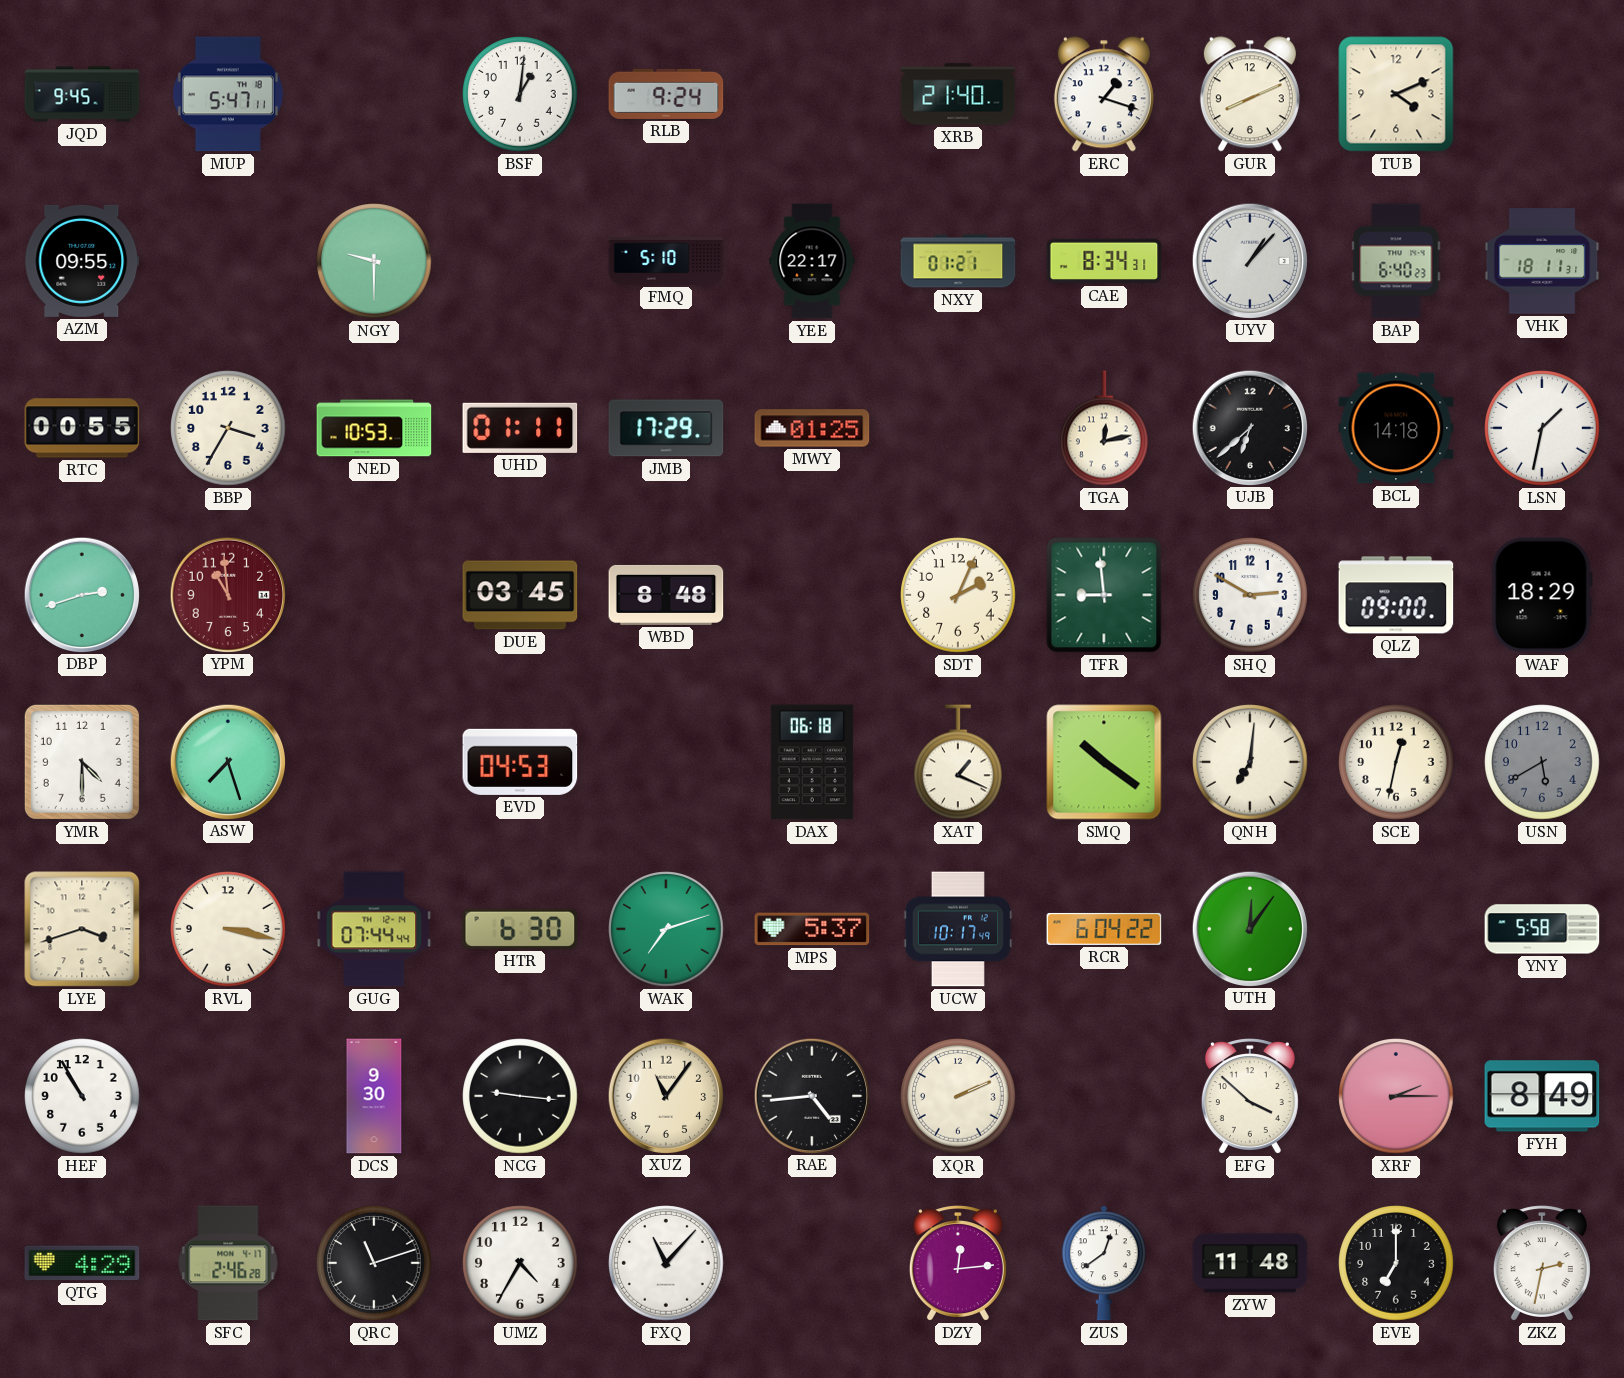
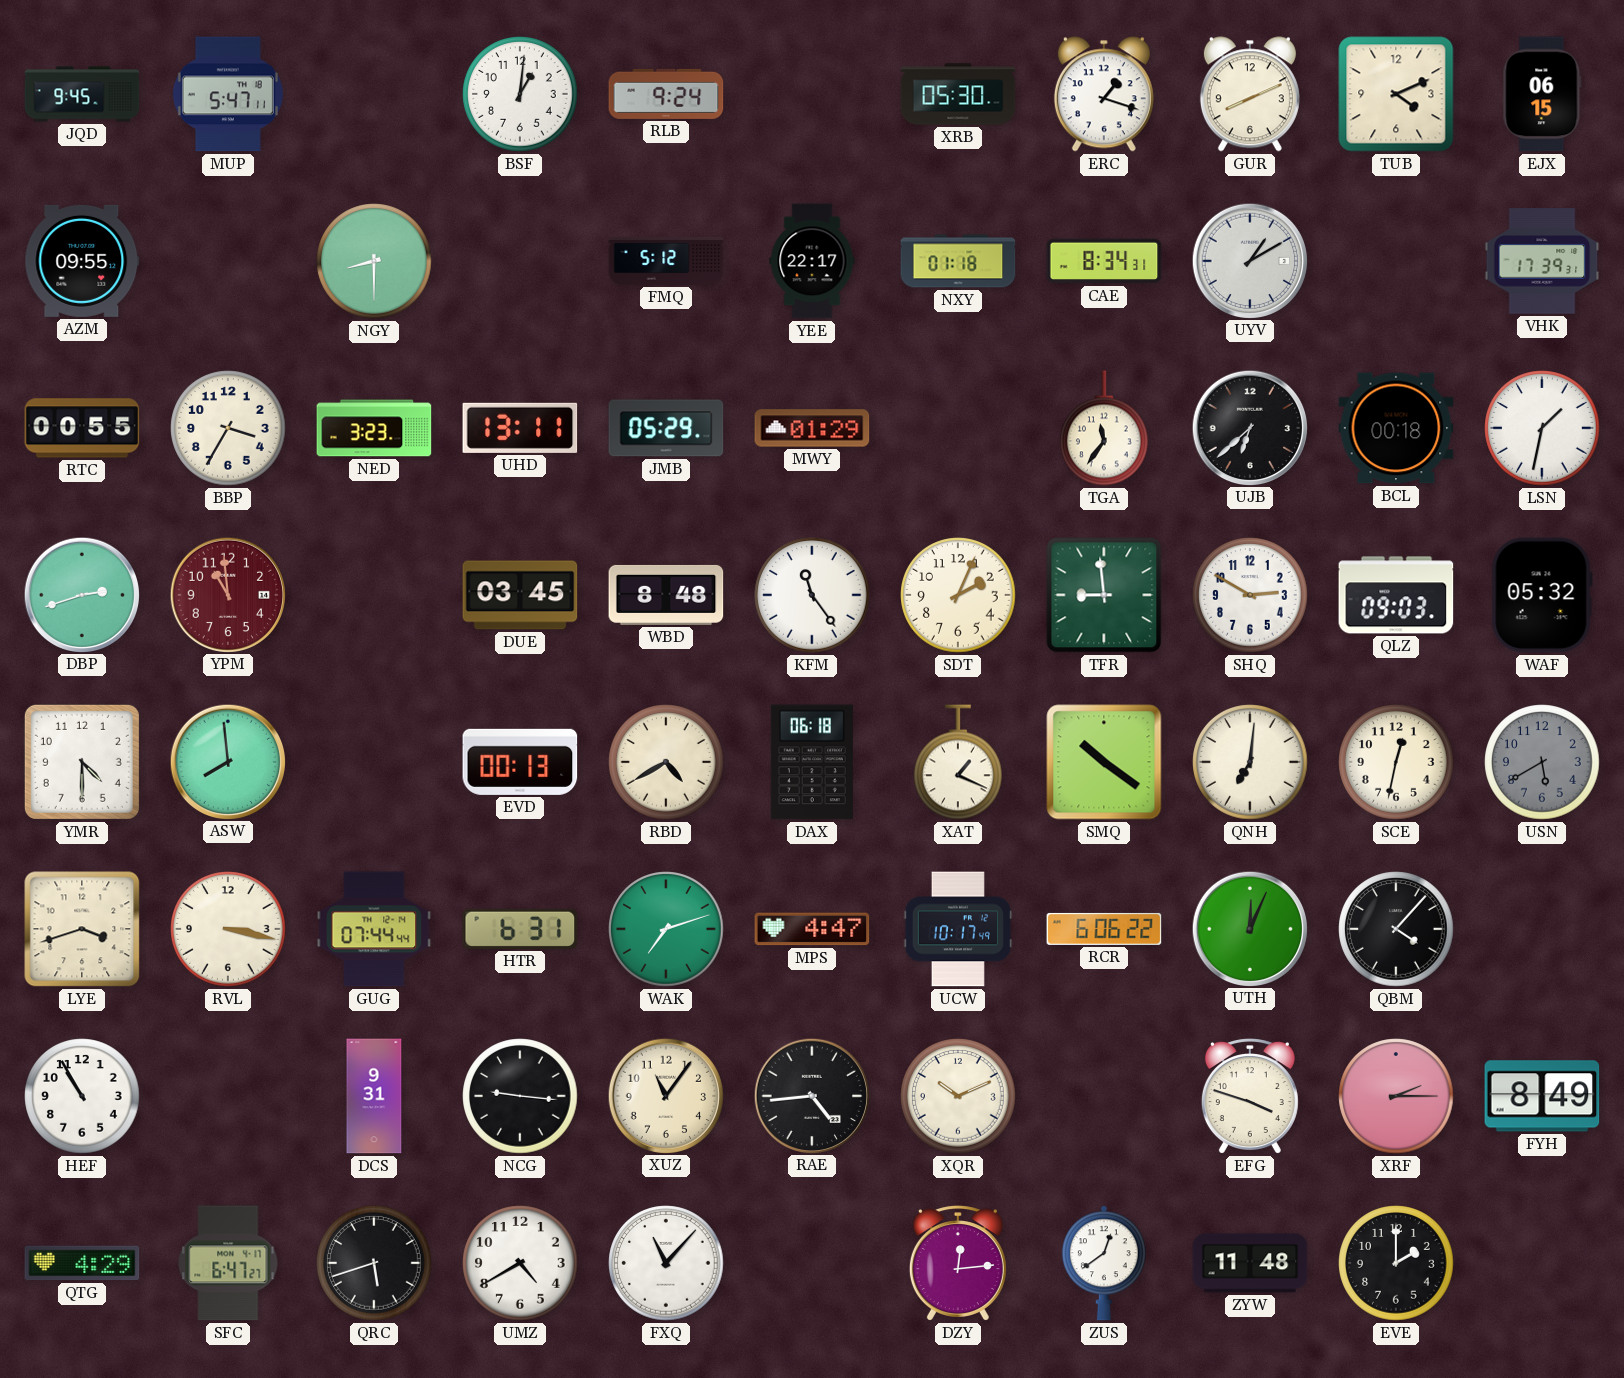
XRB: 21:40 -> 05:30
EJX: none -> 06:15
NGY: 9:30 -> 8:30
FMQ: 5:10 -> 5:12
NXY: 01:21 -> 01:18
UYV: 1:07 -> 1:10
BAP: 6:40 -> none
VHK: 18:11 -> 17:39
NED: 10:53 -> 3:23
UHD: 01:11 -> 13:11
JMB: 17:29 -> 05:29
MWY: 01:25 -> 01:29
TGA: 12:13 -> 11:36
BCL: 14:18 -> 00:18
KFM: none -> 11:24
QLZ: 09:00 -> 09:03
WAF: 18:29 -> 05:32
ASW: 7:27 -> 7:59
EVD: 04:53 -> 00:13
RBD: none -> 4:40
HTR: 6:30 -> 6:31
MPS: 5:37 -> 4:47
RCR: 6:04 -> 6:06
UTH: 12:06 -> 12:04
QBM: none -> 4:07
YNY: 5:58 -> none
DCS: 9:30 -> 9:31
XQR: 2:11 -> 10:11
EFG: 3:52 -> 3:48
SFC: 2:46 -> 6:47
QRC: 11:12 -> 5:42
UMZ: 4:35 -> 4:40
EVE: 7:00 -> 2:00
ZKZ: 2:32 -> none
